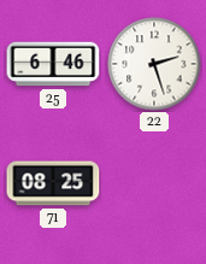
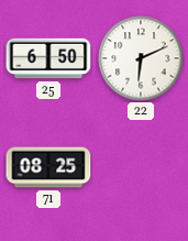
25: 6:46 -> 6:50
22: 2:27 -> 6:11
